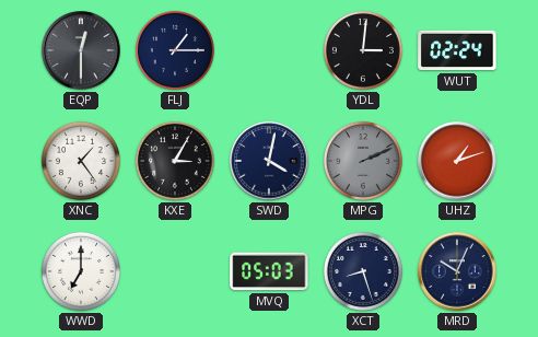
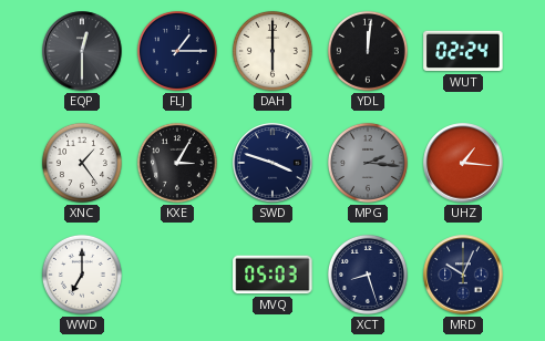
DAH: none -> 6:00
YDL: 3:01 -> 12:01
SWD: 4:02 -> 3:48
MPG: 2:11 -> 2:16
UHZ: 1:12 -> 1:16
